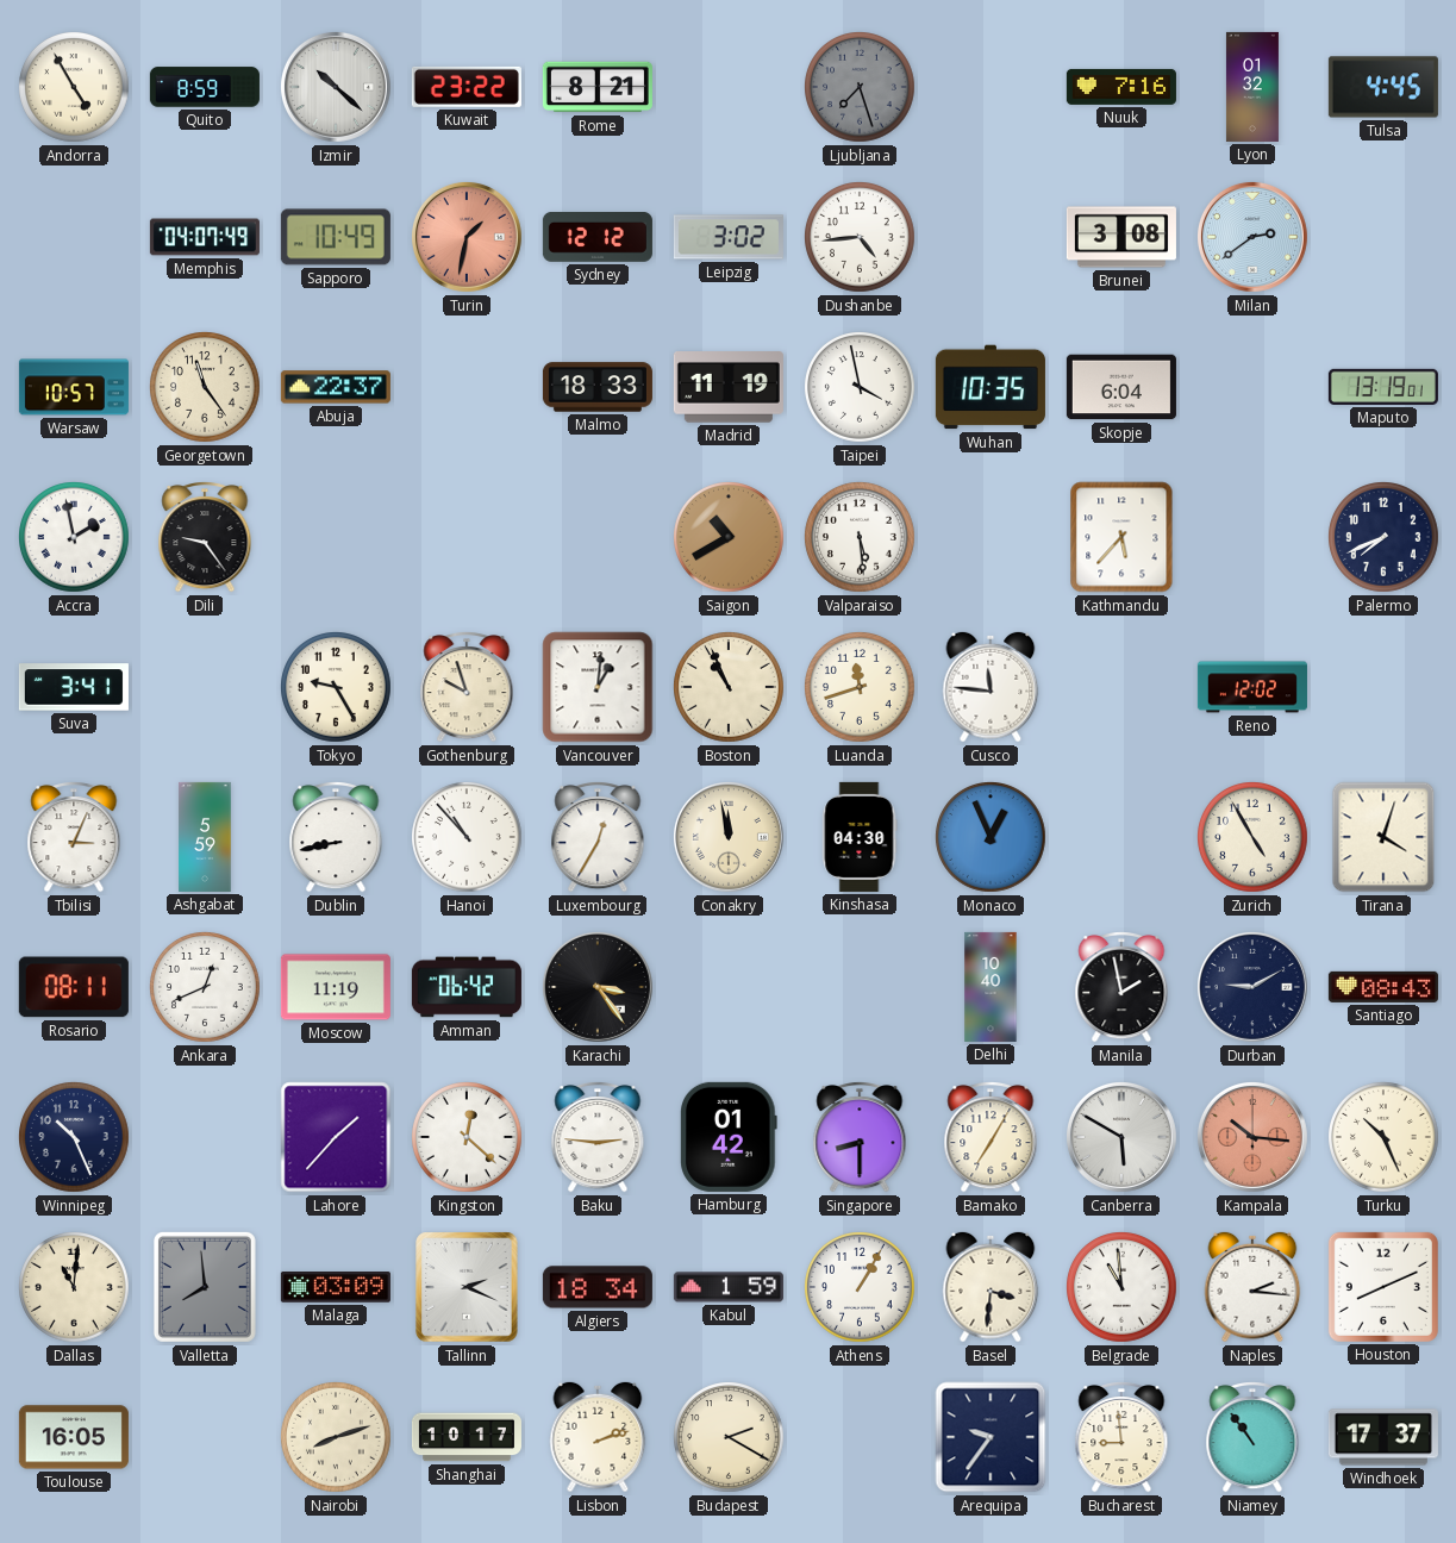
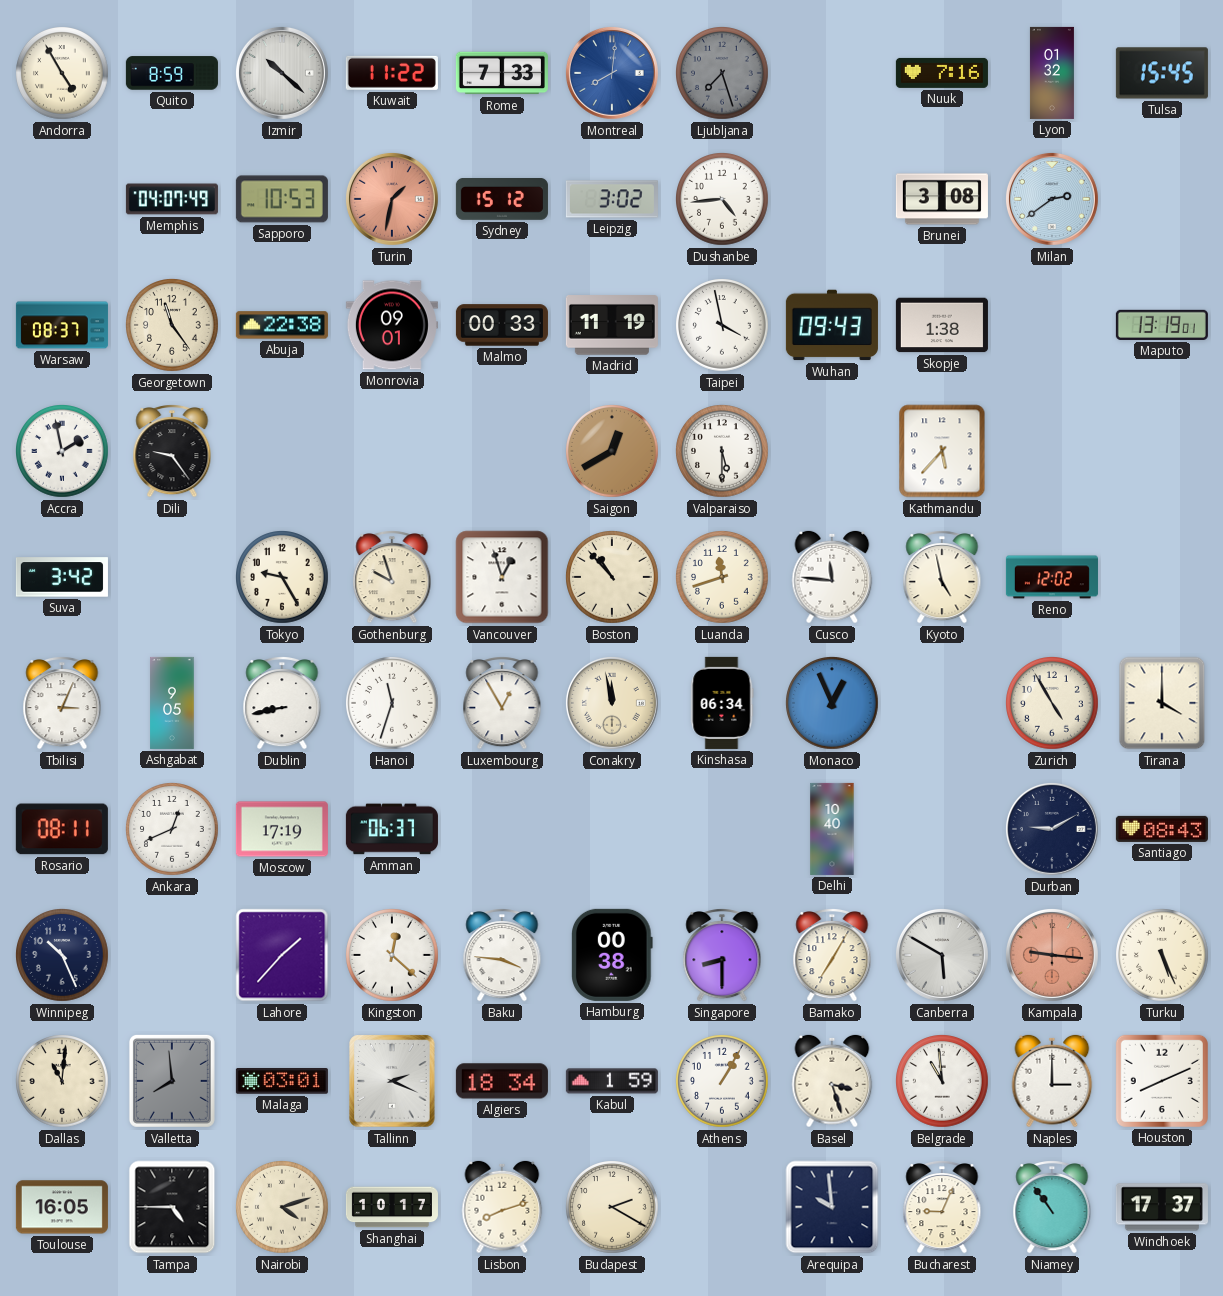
Kuwait: 23:22 -> 11:22
Rome: 8:21 -> 7:33
Montreal: none -> 8:01
Tulsa: 4:45 -> 15:45
Sapporo: 10:49 -> 10:53
Sydney: 12:12 -> 15:12
Warsaw: 10:57 -> 08:37
Abuja: 22:37 -> 22:38
Monrovia: none -> 09:01
Malmo: 18:33 -> 00:33
Wuhan: 10:35 -> 09:43
Skopje: 6:04 -> 1:38
Saigon: 10:40 -> 12:40
Valparaiso: 5:29 -> 5:30
Palermo: 7:41 -> none
Suva: 3:41 -> 3:42
Vancouver: 1:01 -> 12:57
Boston: 10:56 -> 10:53
Kyoto: none -> 4:58
Ashgabat: 5:59 -> 9:05
Hanoi: 10:53 -> 11:33
Luxembourg: 12:35 -> 12:55
Kinshasa: 04:30 -> 06:34
Tirana: 4:03 -> 4:00
Moscow: 11:19 -> 17:19
Amman: 06:42 -> 06:37
Karachi: 3:24 -> none
Manila: 1:58 -> none
Baku: 2:46 -> 3:46
Hamburg: 01:42 -> 00:38
Kampala: 10:16 -> 9:16
Turku: 10:26 -> 5:26
Malaga: 03:09 -> 03:01
Basel: 3:31 -> 3:27
Naples: 2:16 -> 3:00
Tampa: none -> 4:45
Nairobi: 8:12 -> 4:12
Lisbon: 2:12 -> 8:12
Arequipa: 9:36 -> 9:59
Bucharest: 8:59 -> 9:04
